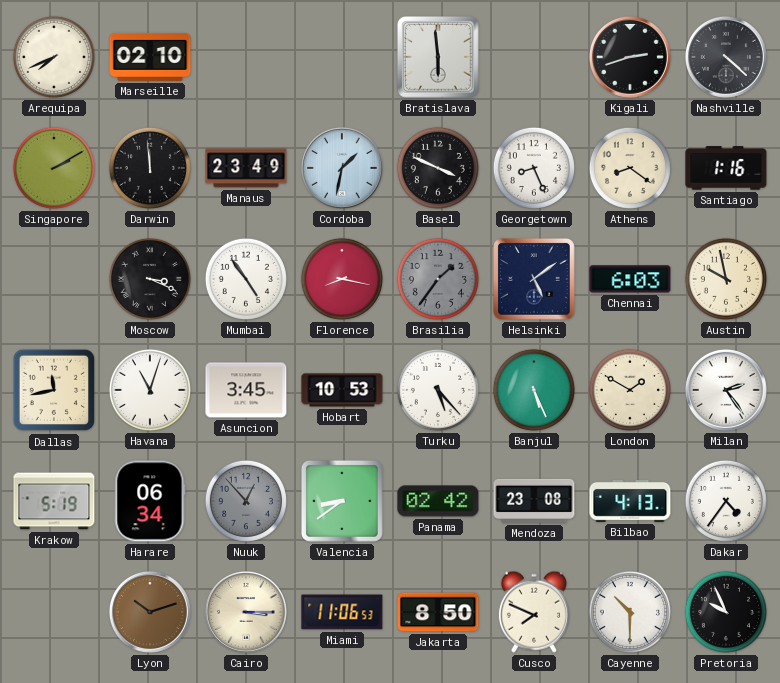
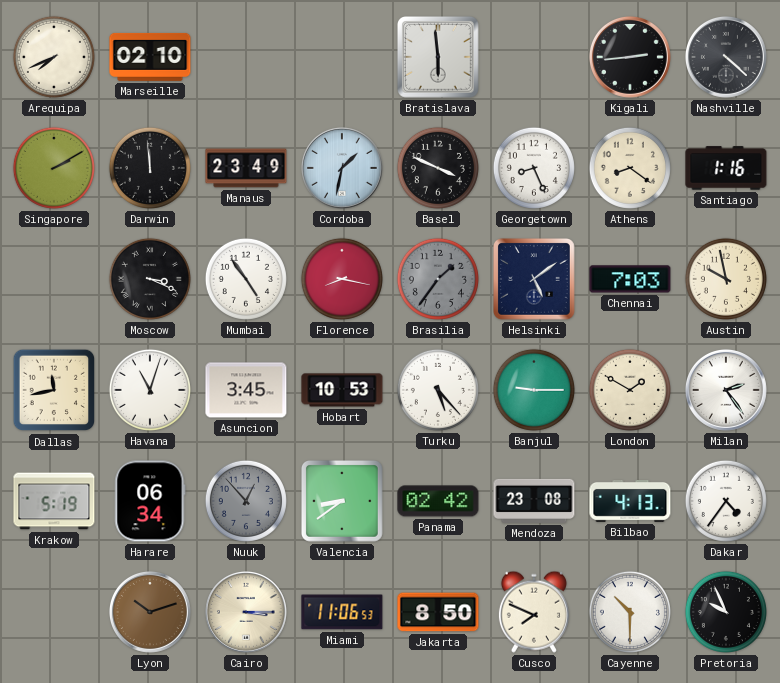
Kigali: 2:42 -> 2:44
Chennai: 6:03 -> 7:03
Banjul: 5:26 -> 9:15
